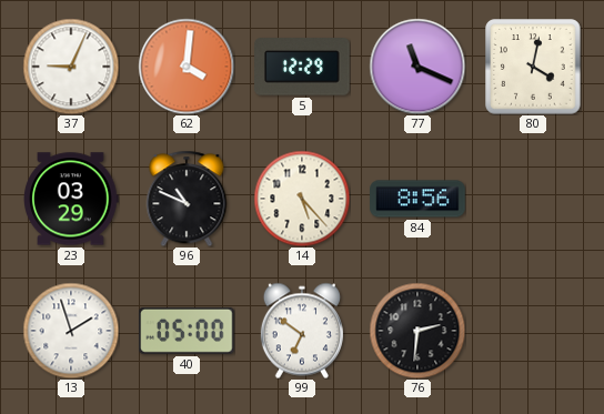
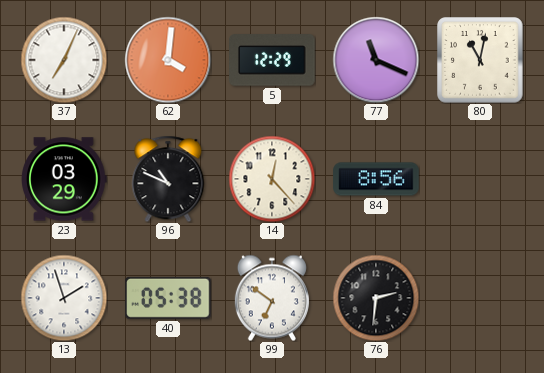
37: 9:04 -> 7:04
80: 4:02 -> 11:02
14: 5:23 -> 12:23
40: 05:00 -> 05:38
